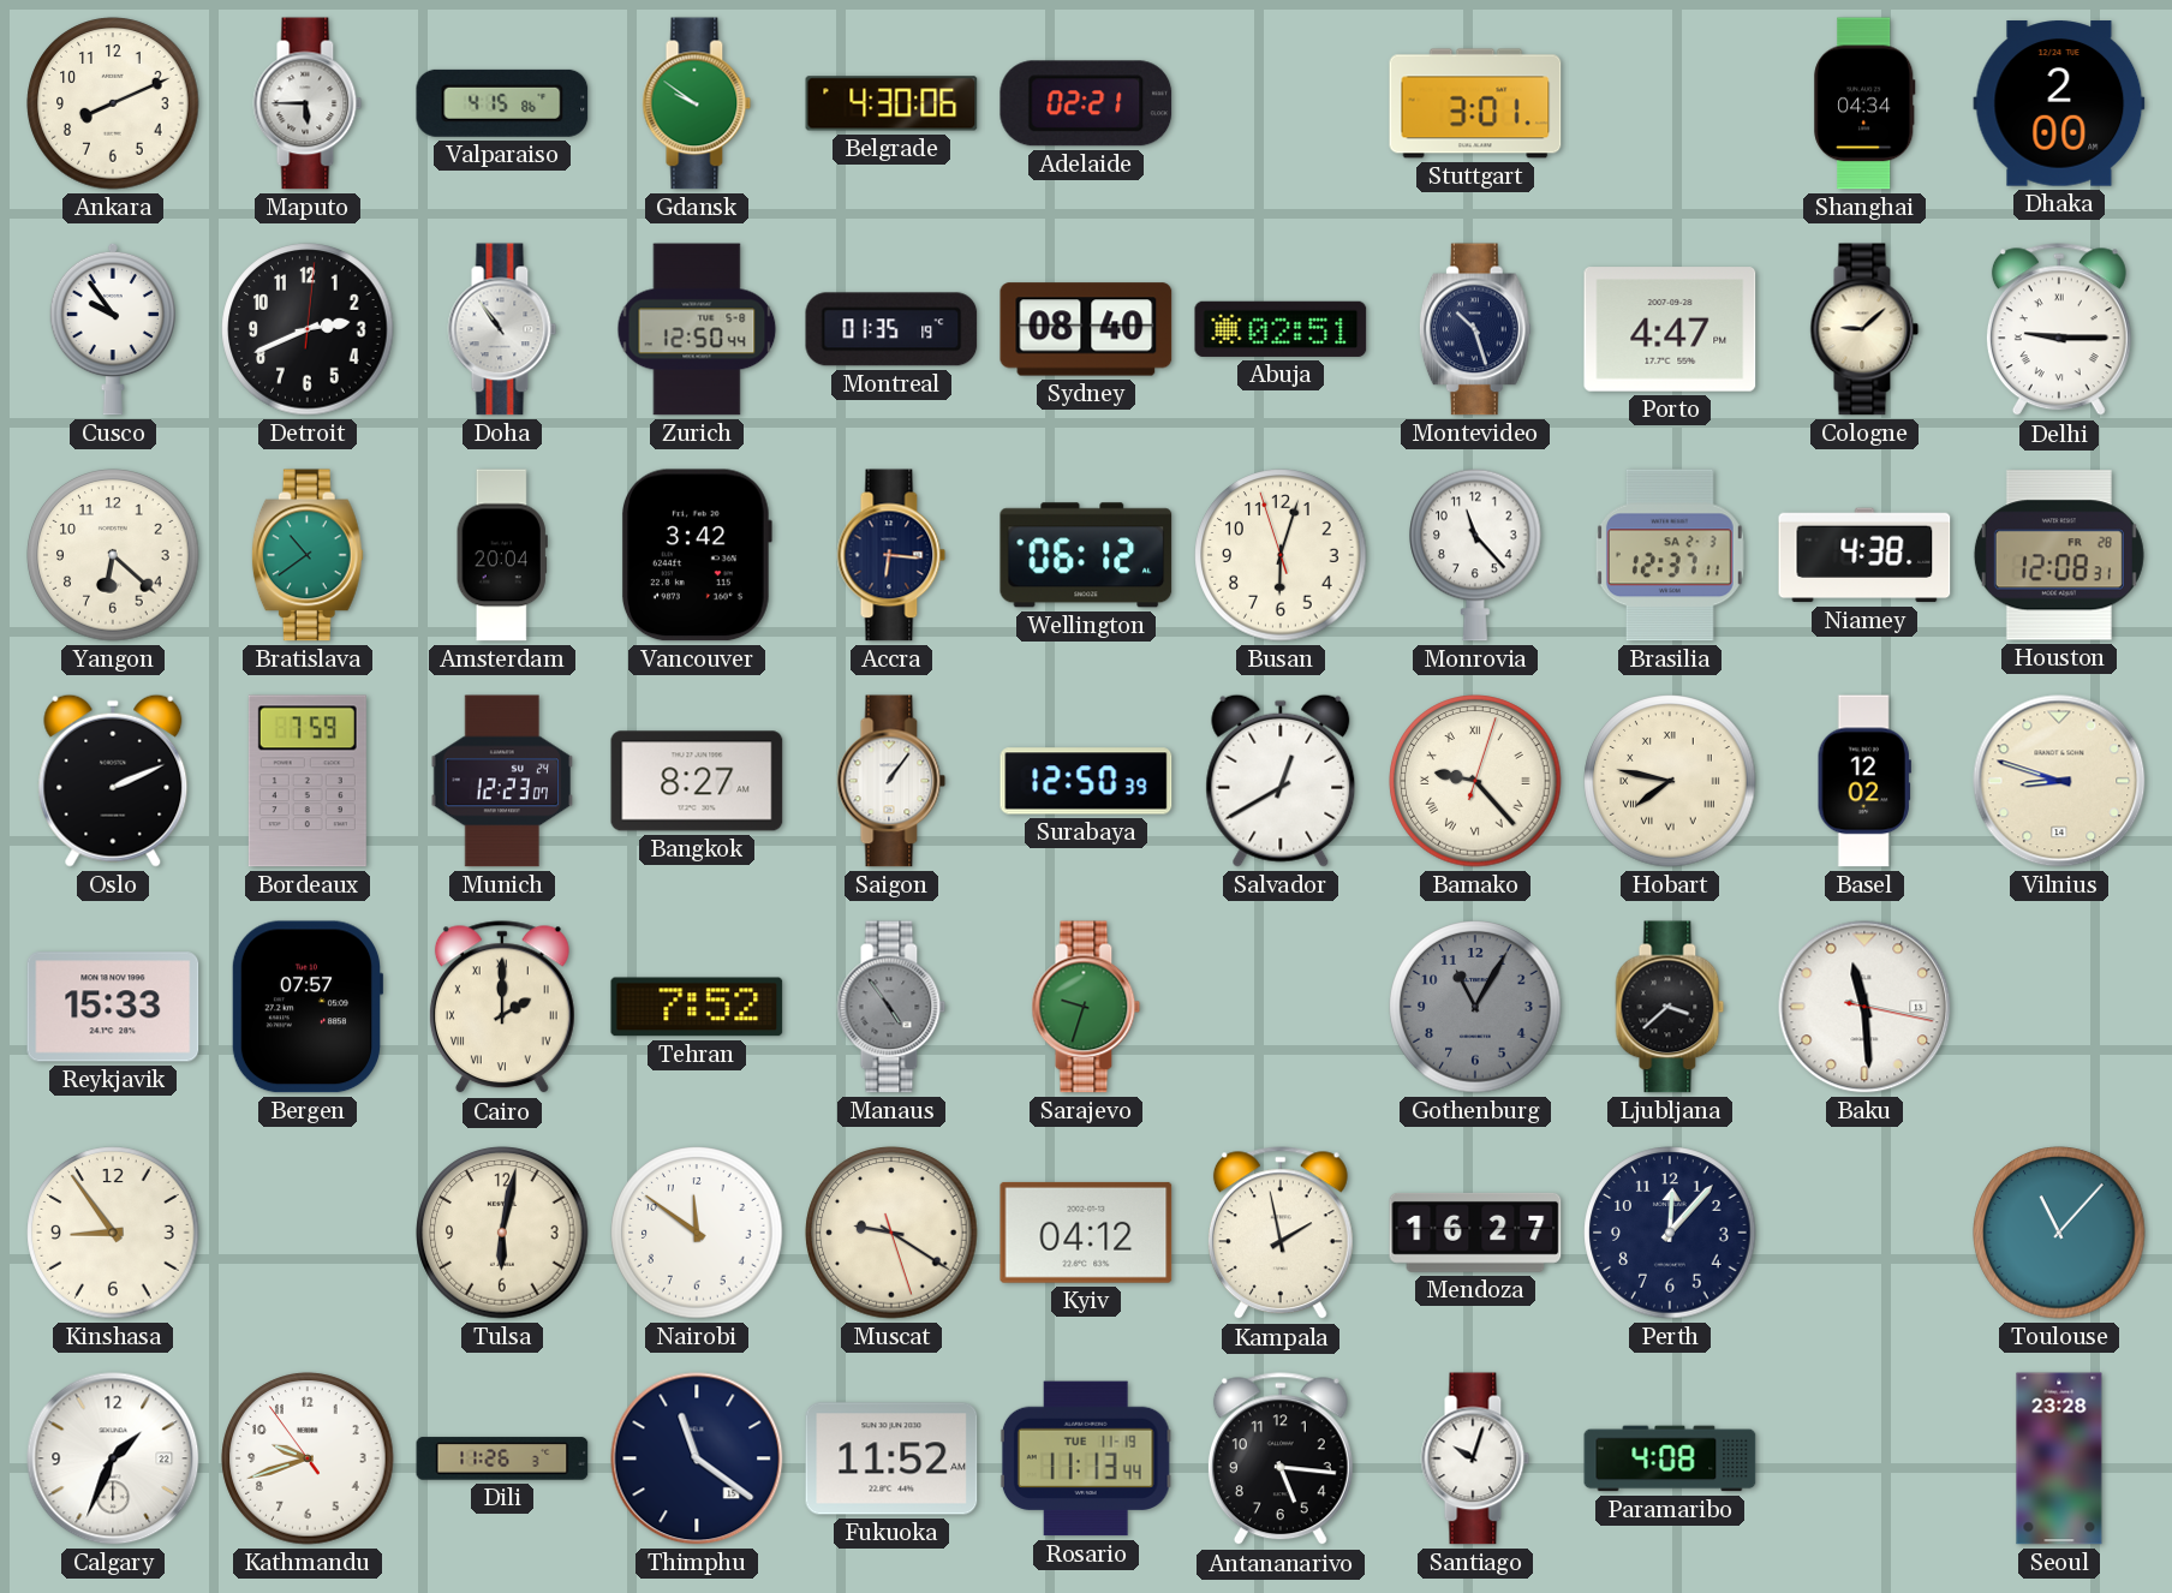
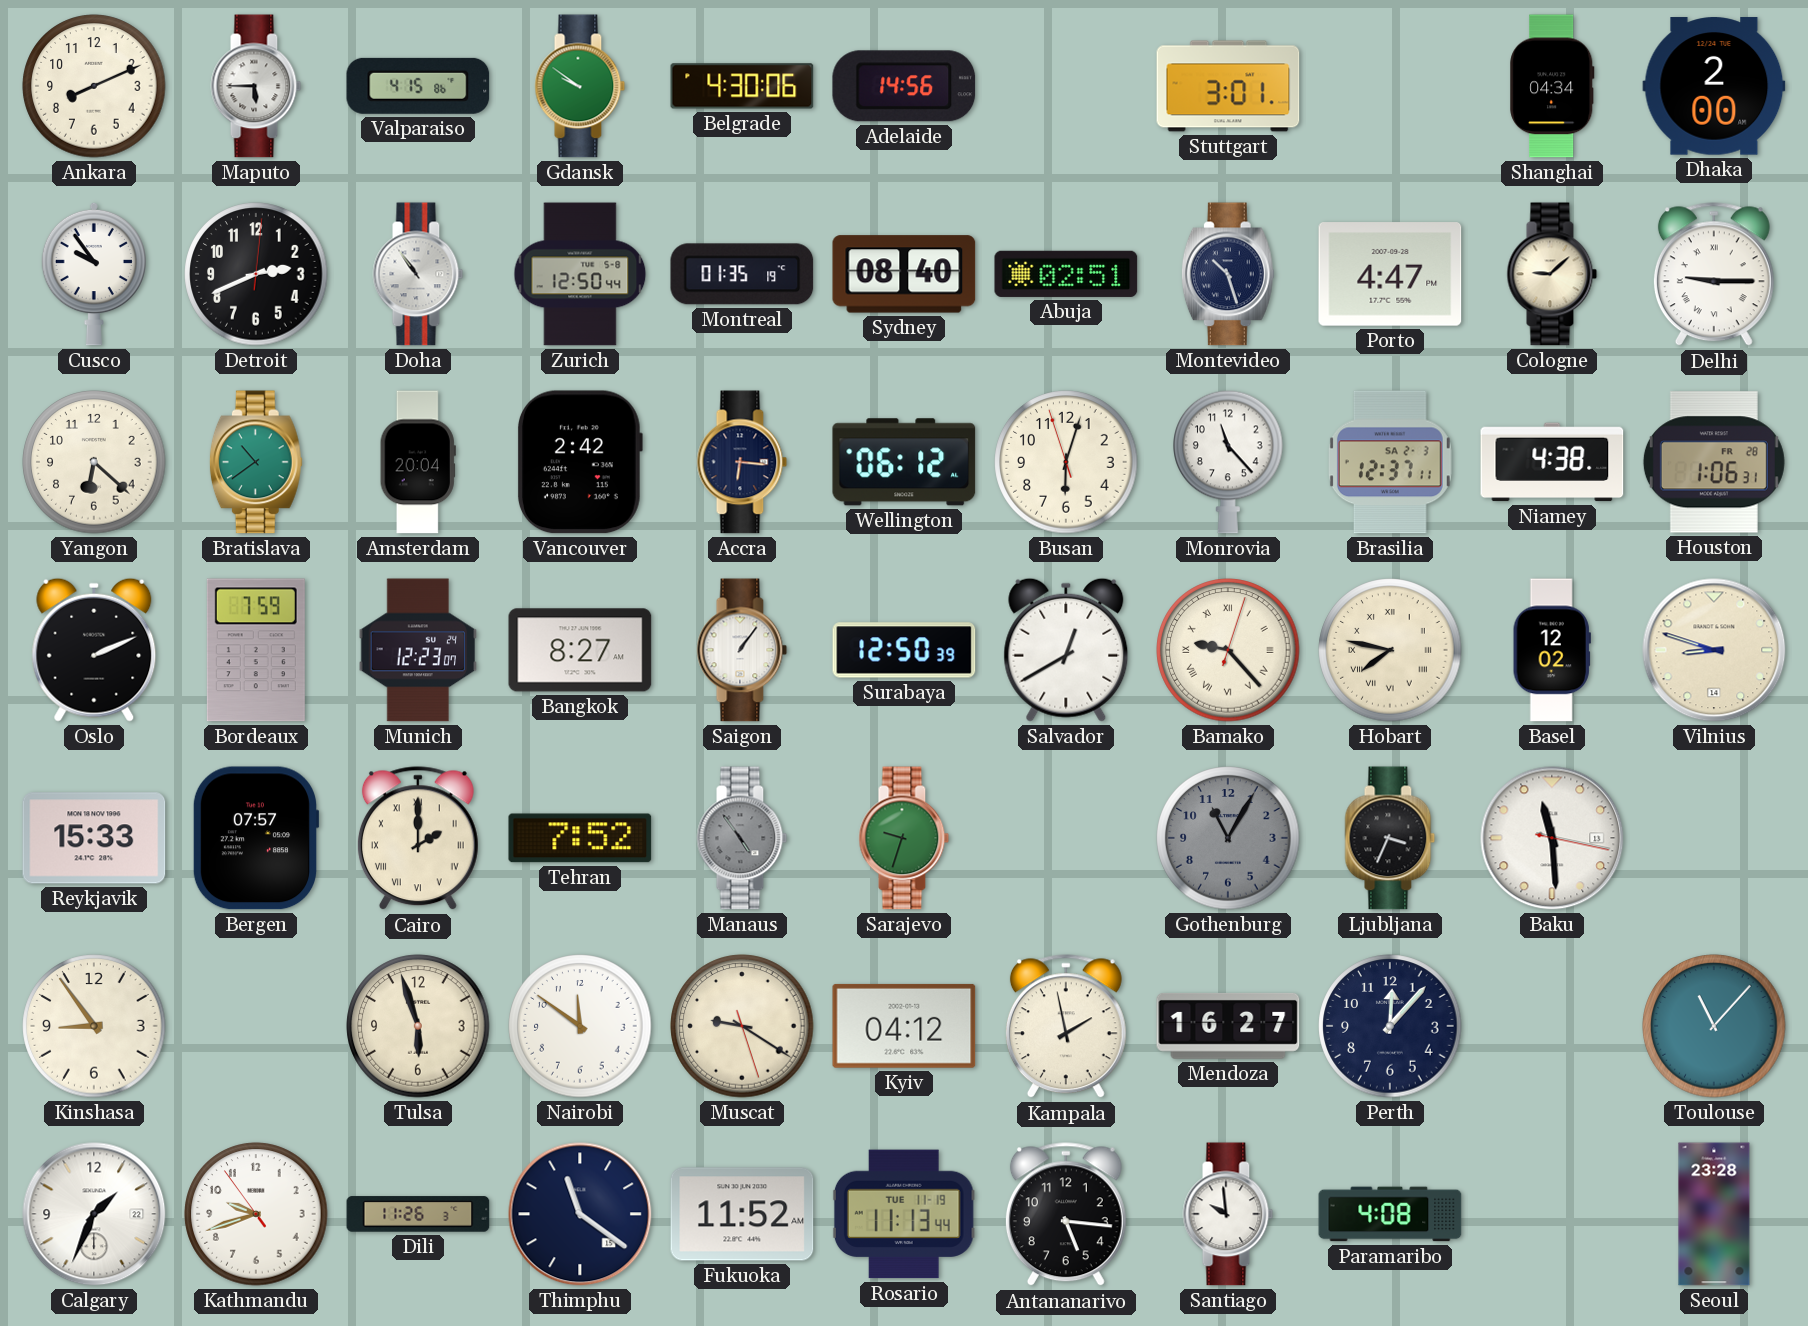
Adelaide: 02:21 -> 14:56
Vancouver: 3:42 -> 2:42
Houston: 12:08 -> 1:06
Ljubljana: 3:38 -> 3:34
Tulsa: 6:02 -> 5:57
Santiago: 10:03 -> 9:59
